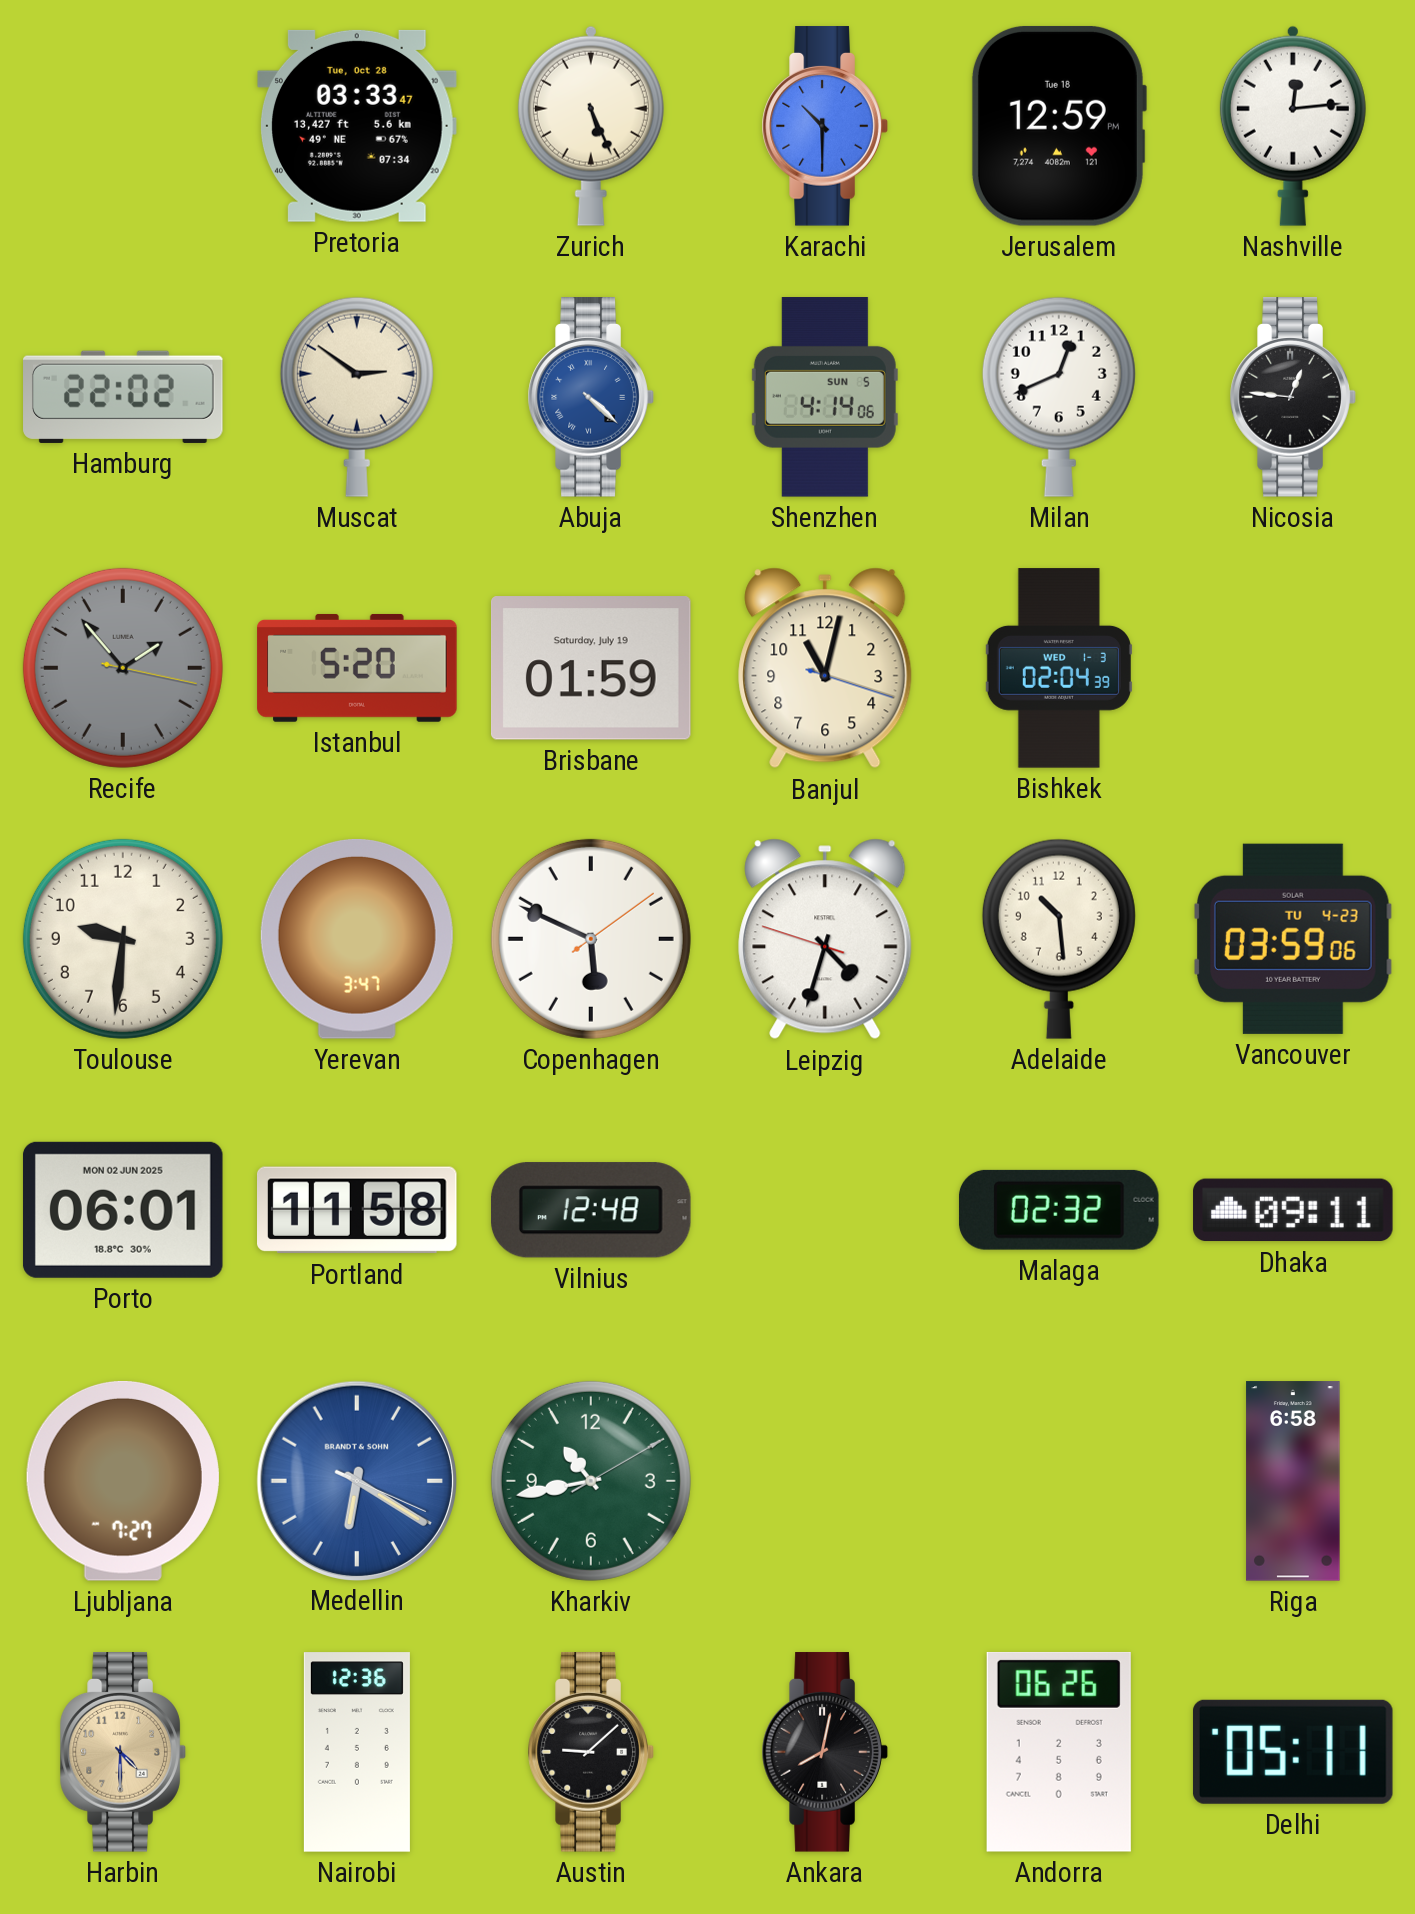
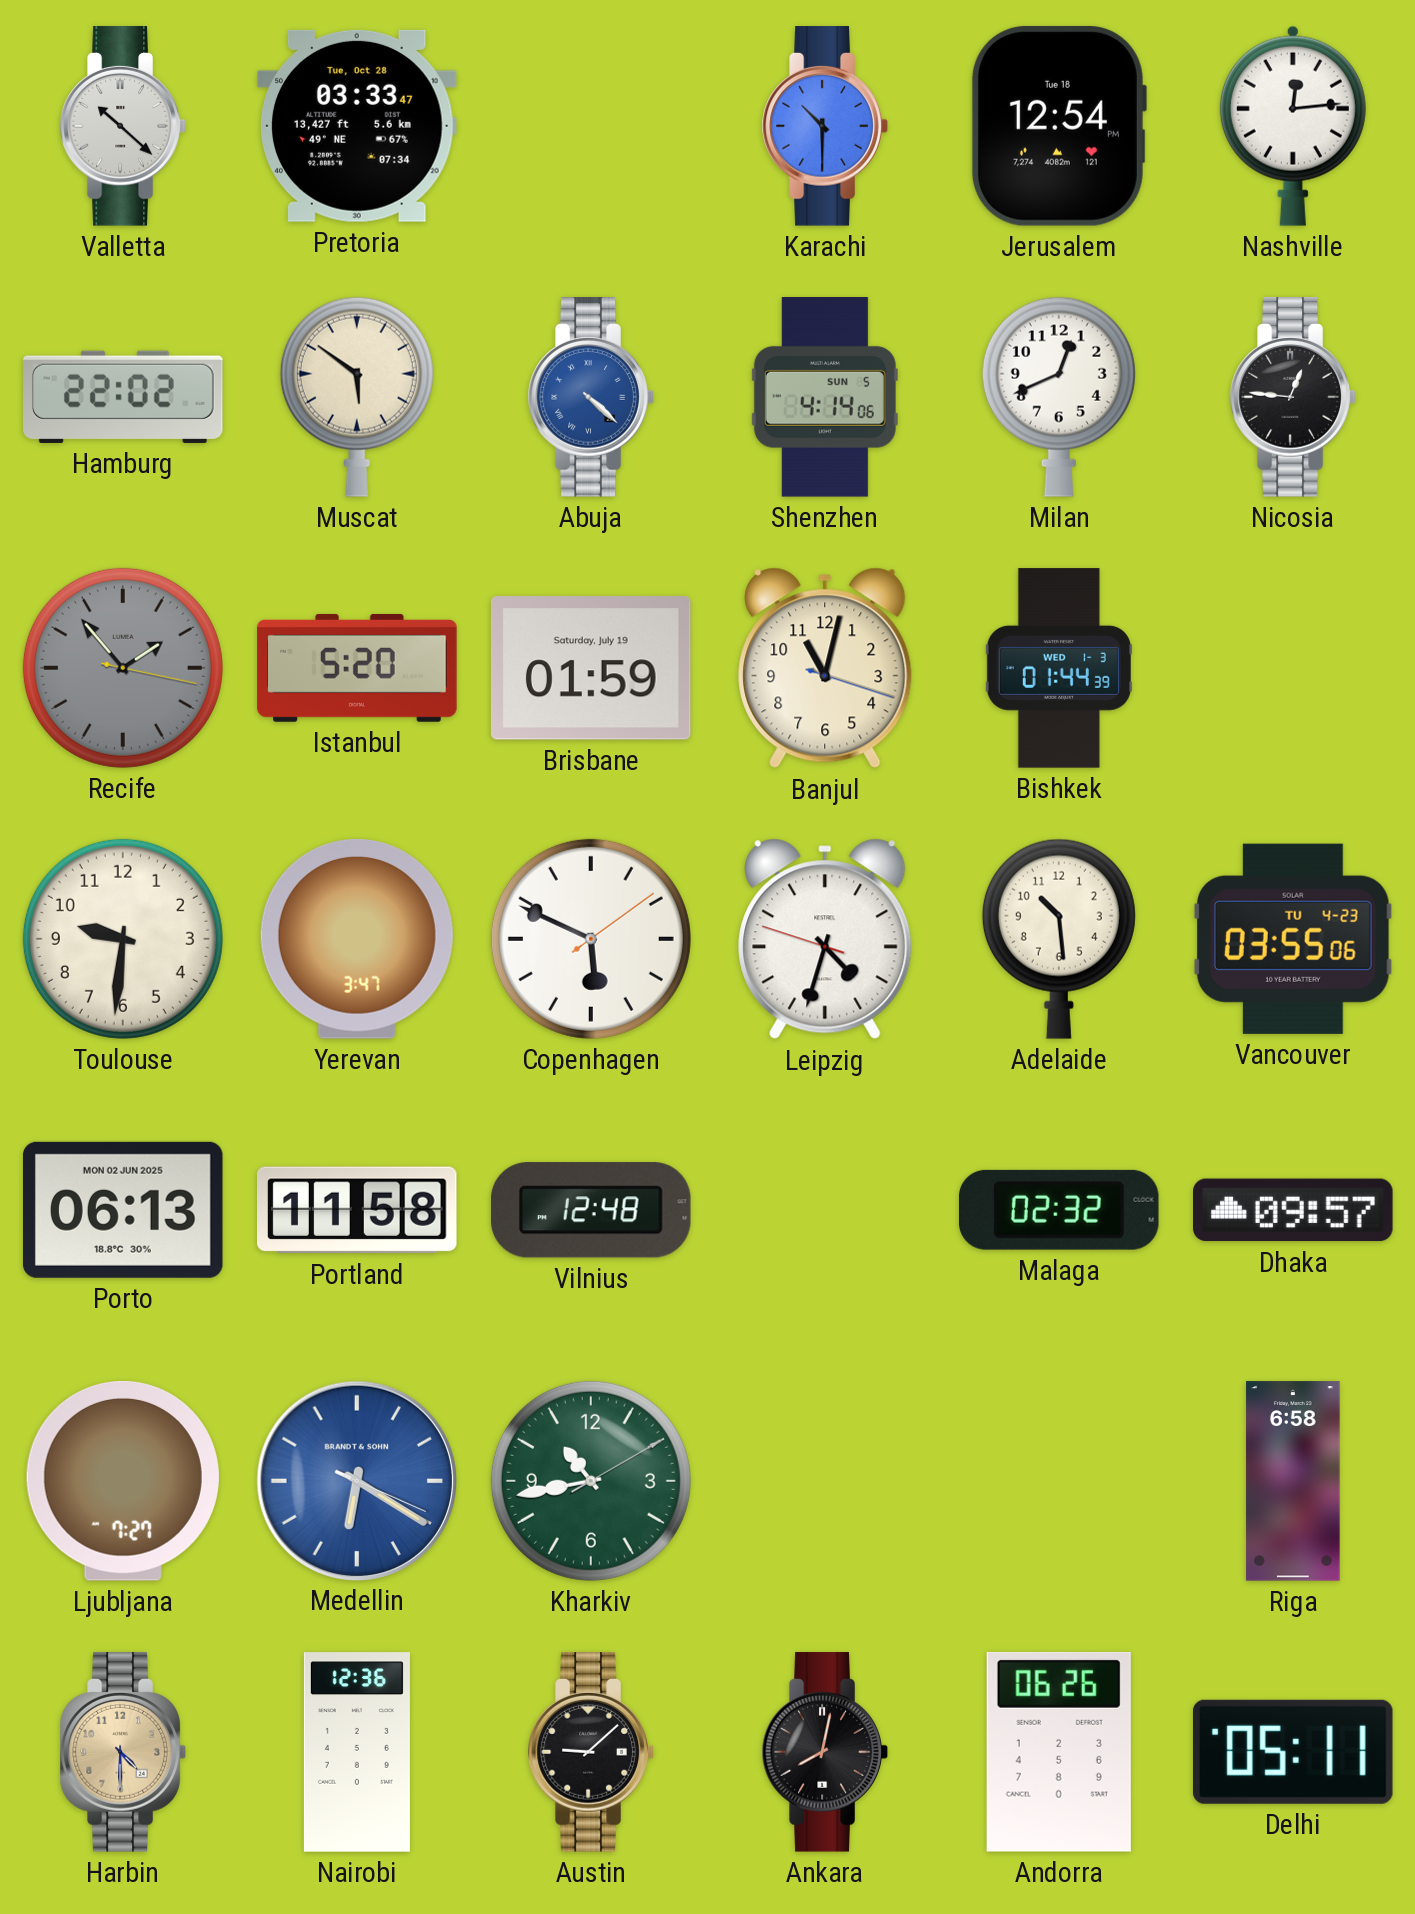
Valletta: none -> 10:22
Zurich: 5:26 -> none
Jerusalem: 12:59 -> 12:54
Muscat: 2:51 -> 5:51
Bishkek: 02:04 -> 01:44
Vancouver: 03:59 -> 03:55
Porto: 06:01 -> 06:13
Dhaka: 09:11 -> 09:57
